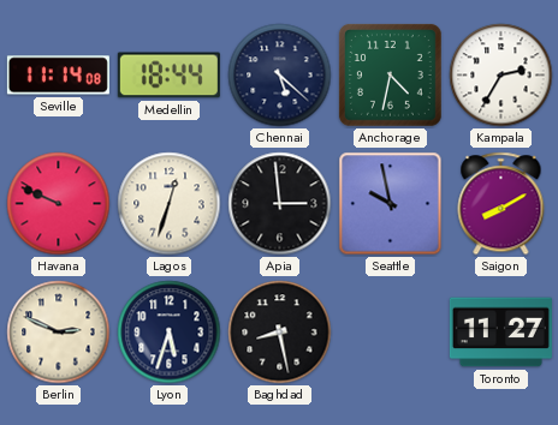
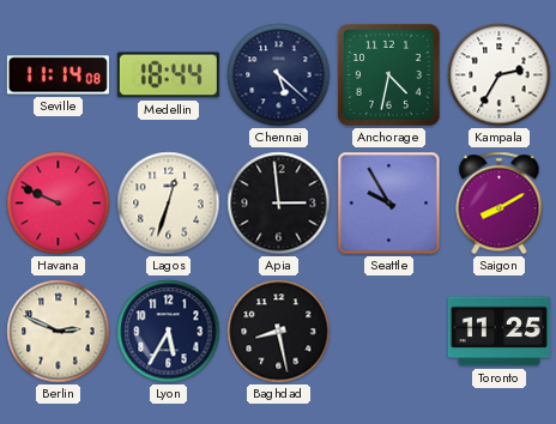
Seattle: 9:58 -> 9:55
Lyon: 5:33 -> 5:35
Toronto: 11:27 -> 11:25
